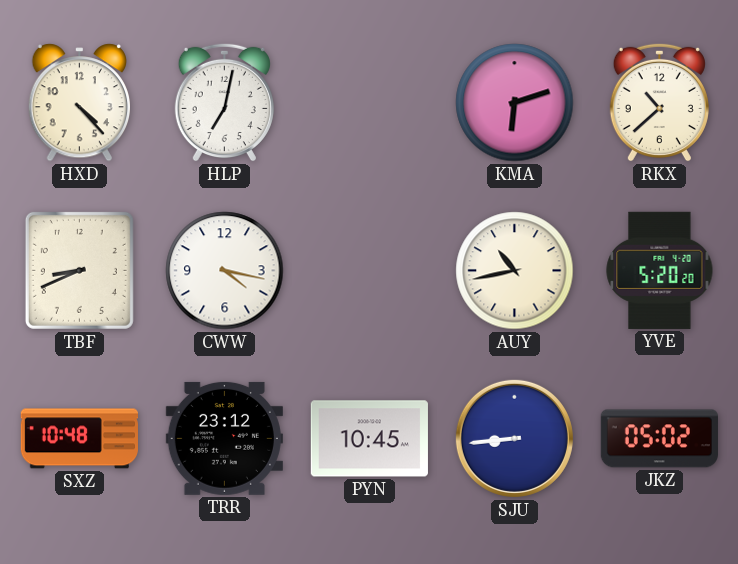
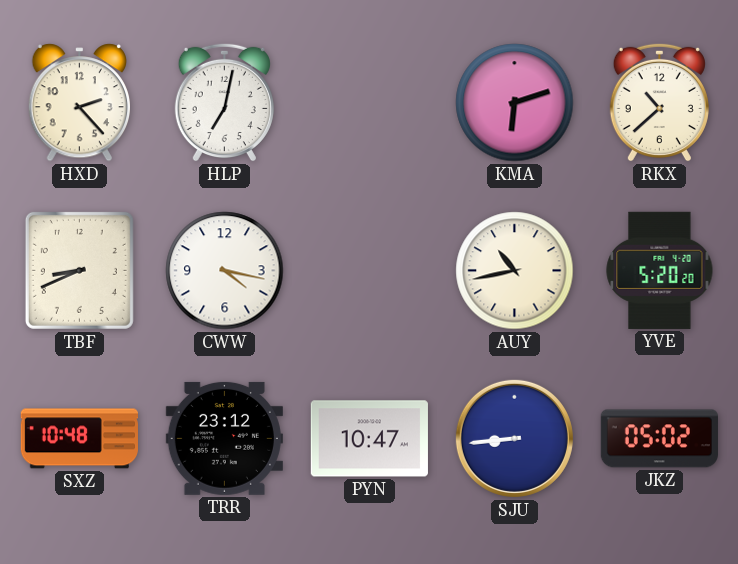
HXD: 4:23 -> 2:23
PYN: 10:45 -> 10:47
